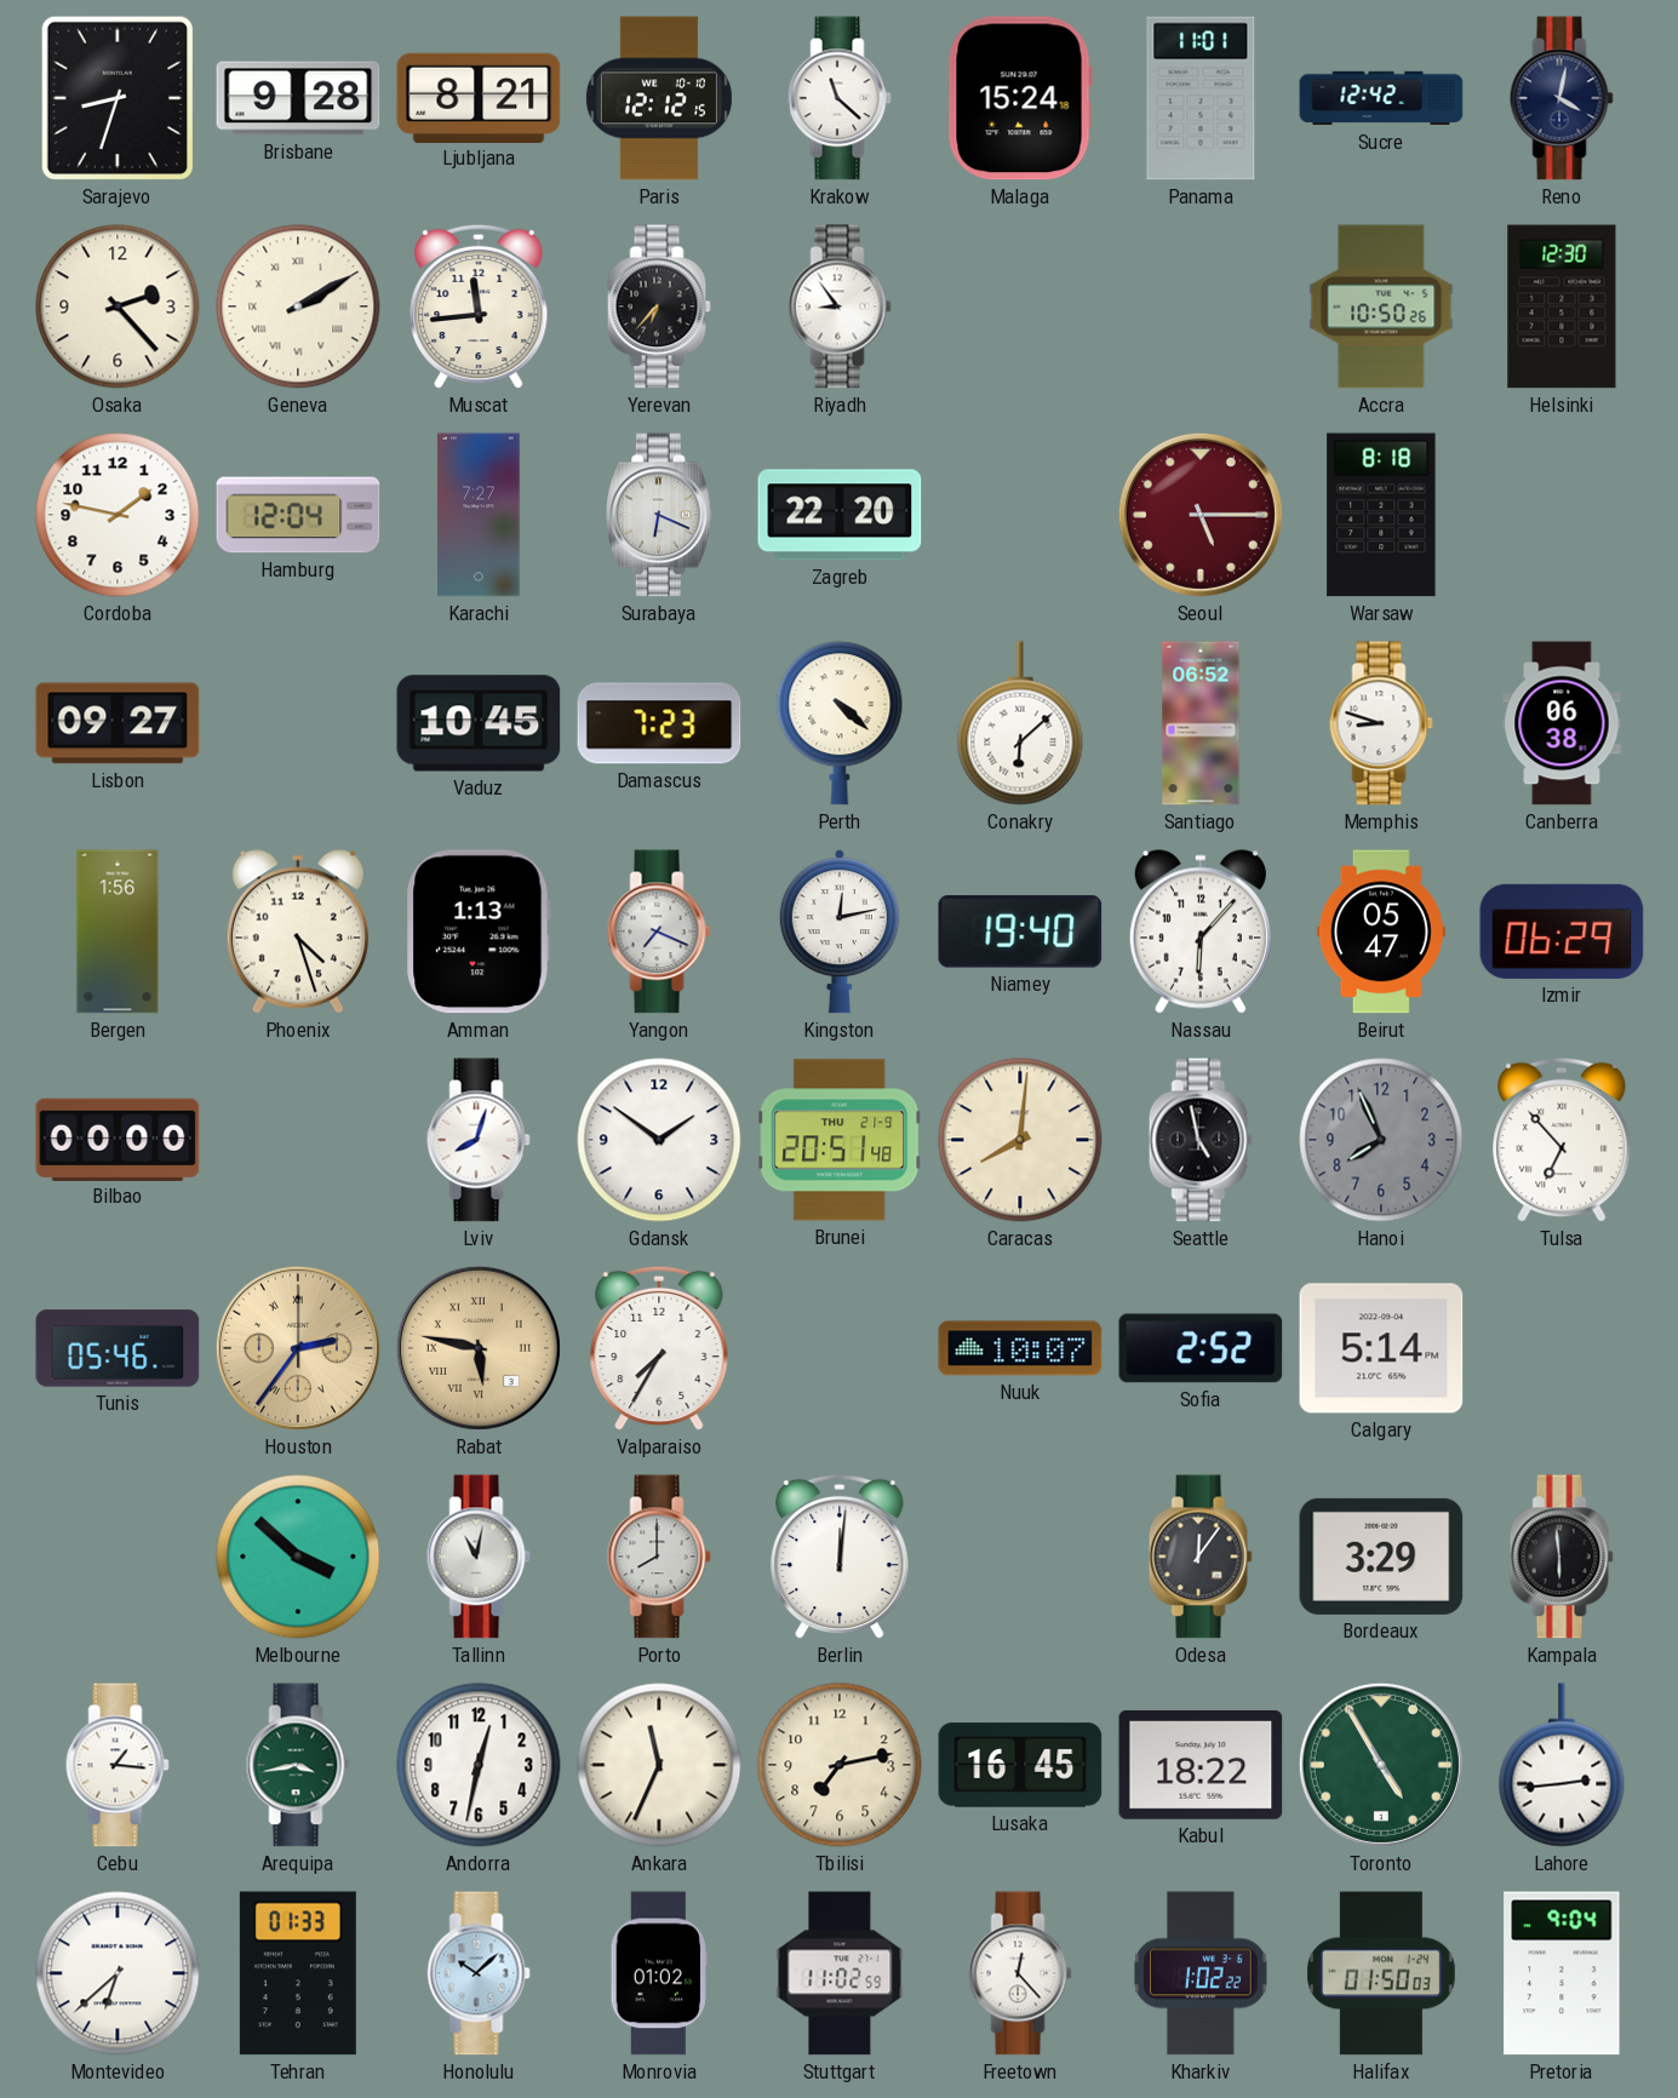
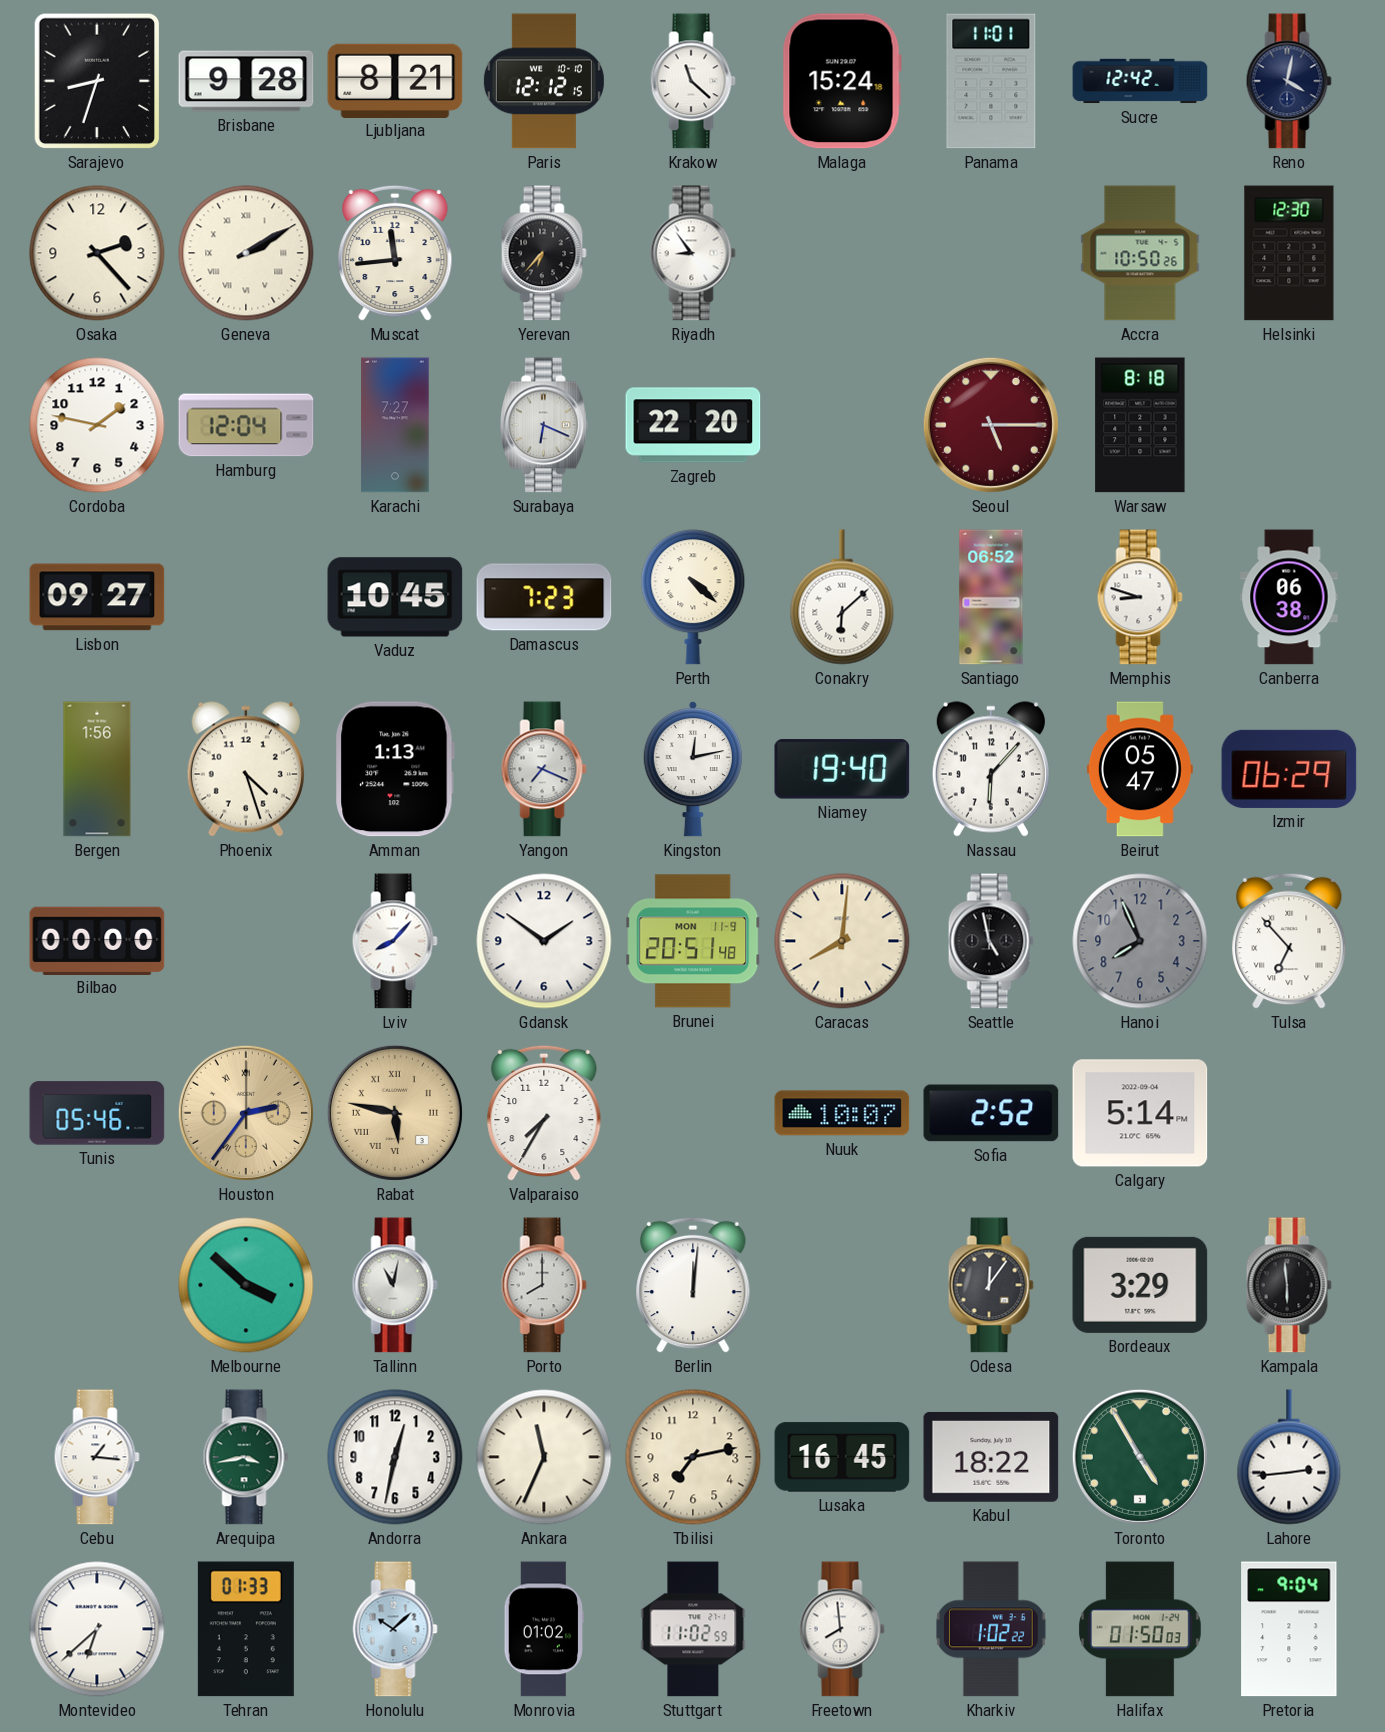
Lviv: 8:03 -> 8:07
Brunei date: THU 21-9 -> MON 11-9
Freetown: 12:23 -> 7:59
